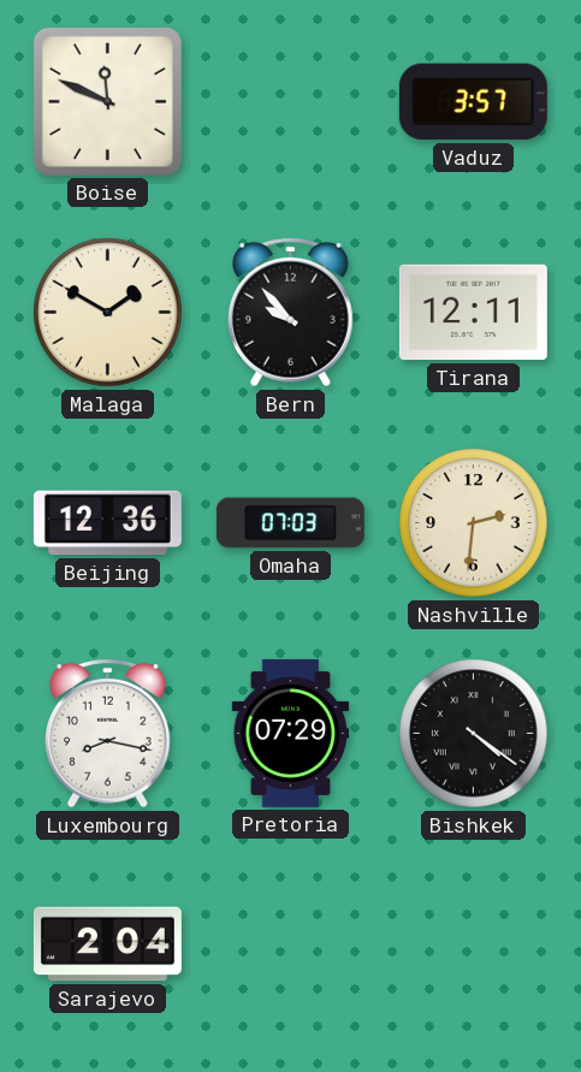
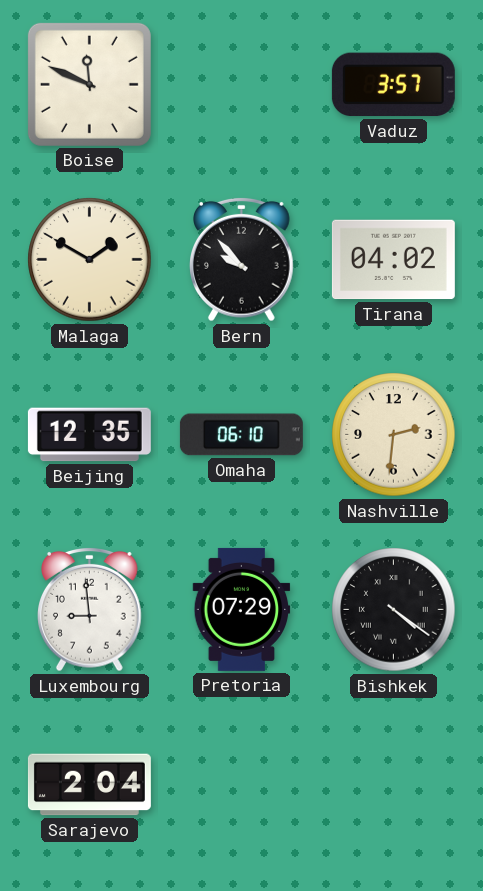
Tirana: 12:11 -> 04:02
Beijing: 12:36 -> 12:35
Omaha: 07:03 -> 06:10
Luxembourg: 8:17 -> 8:59
